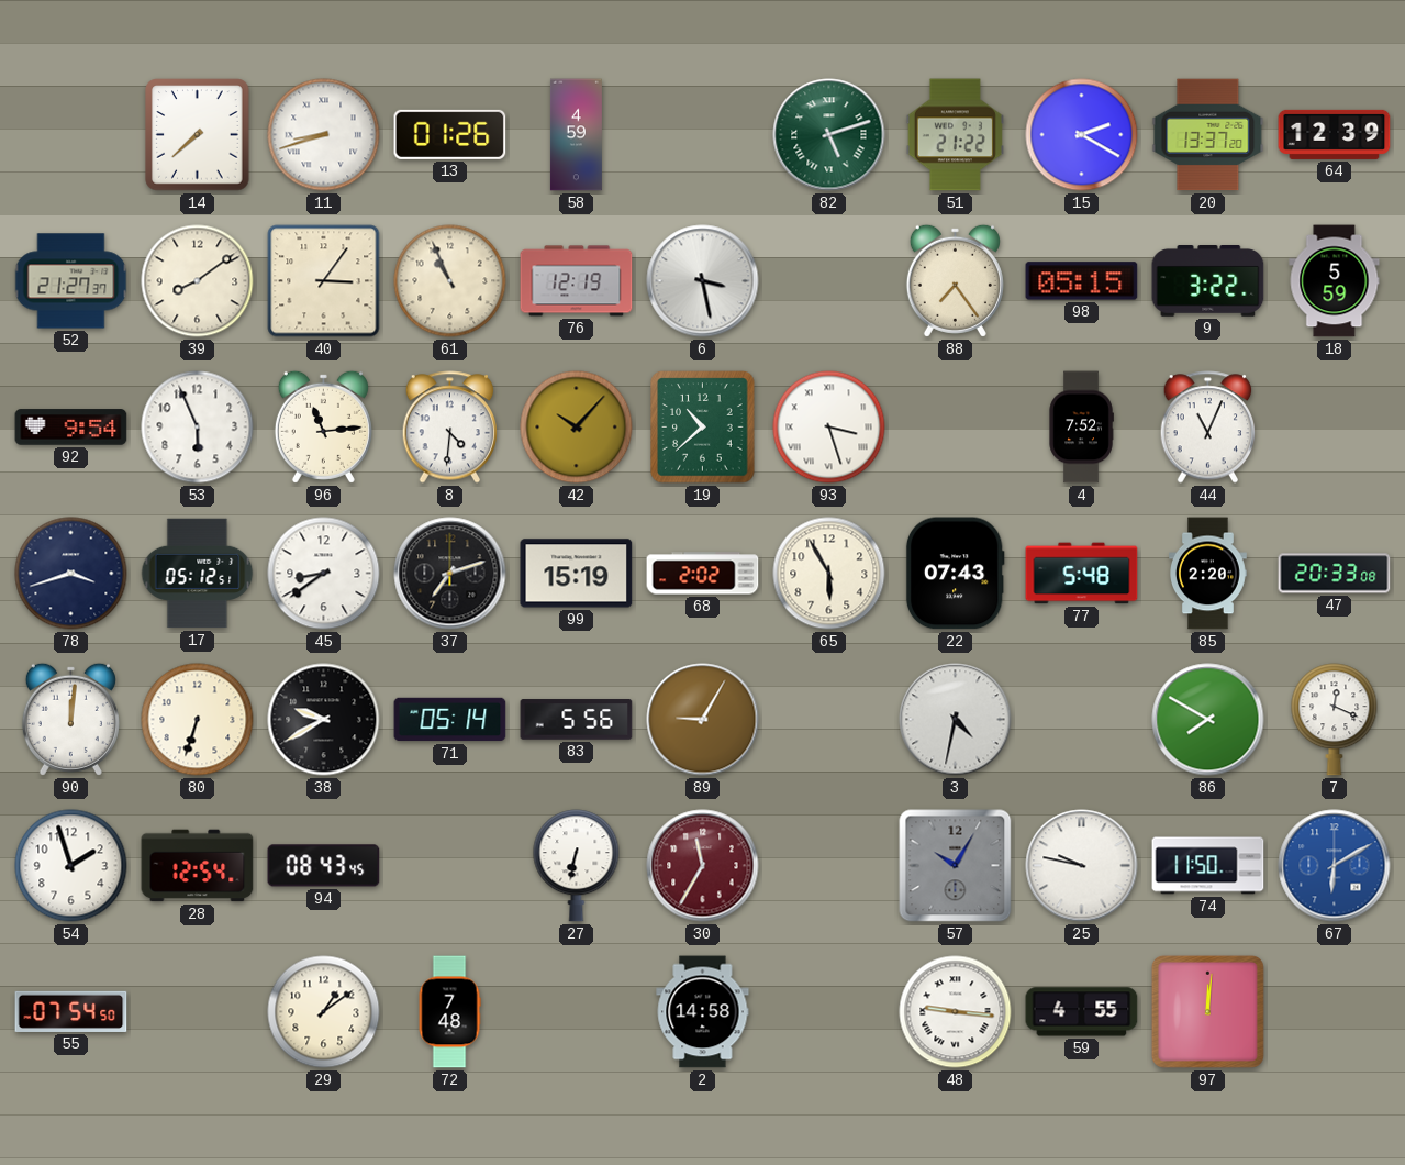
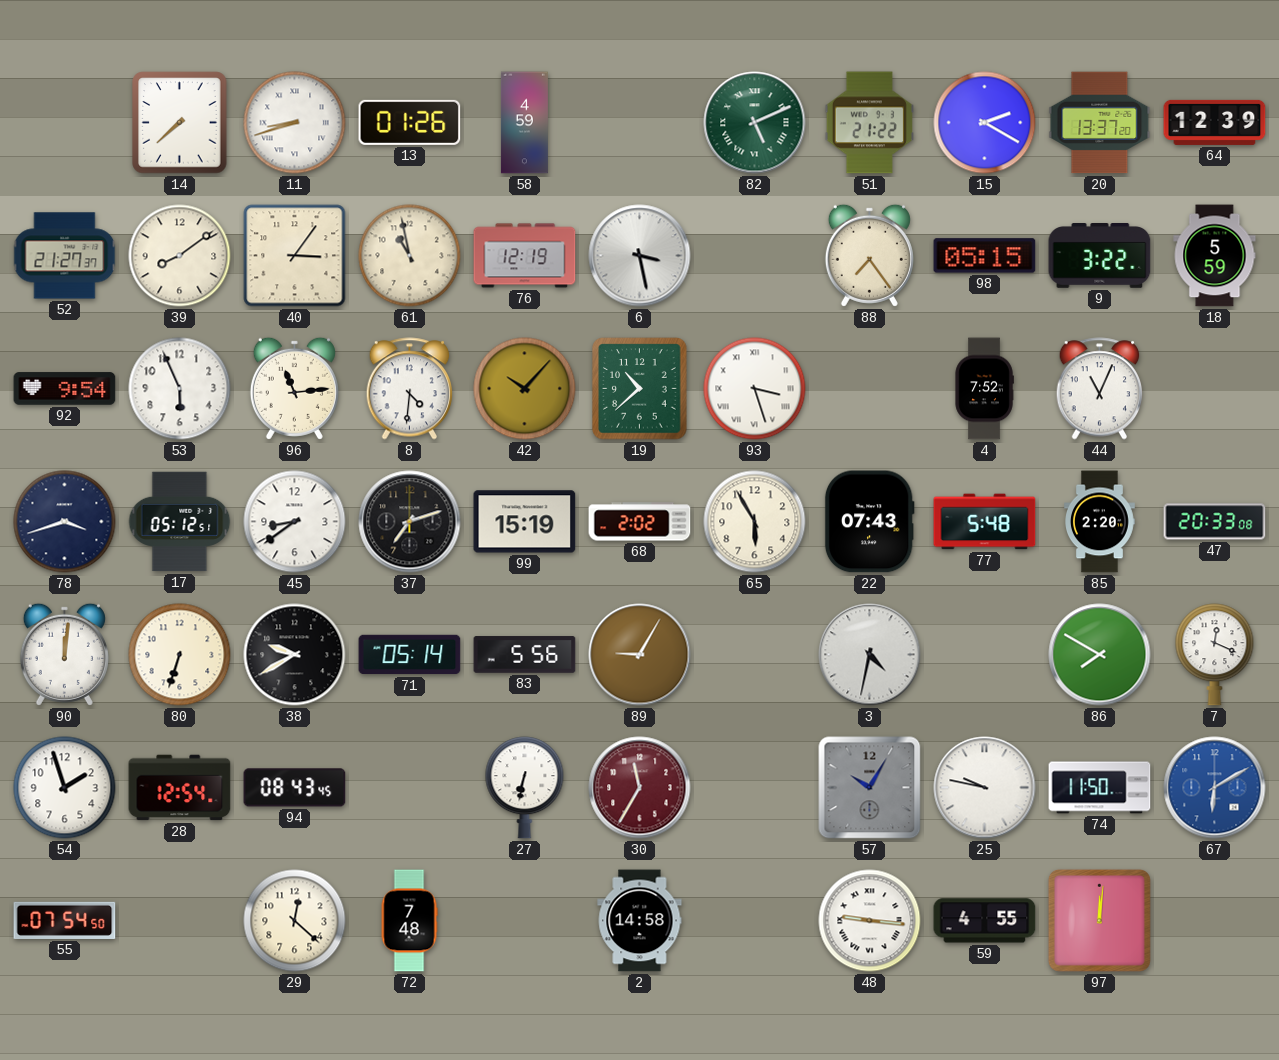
82: 5:12 -> 5:11
61: 10:56 -> 10:58
29: 1:09 -> 12:22
